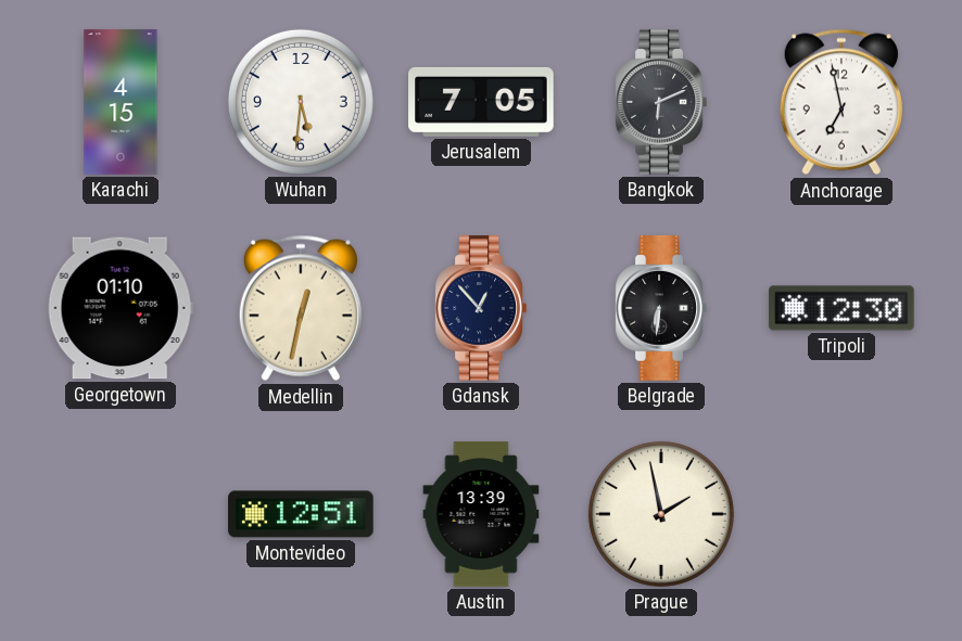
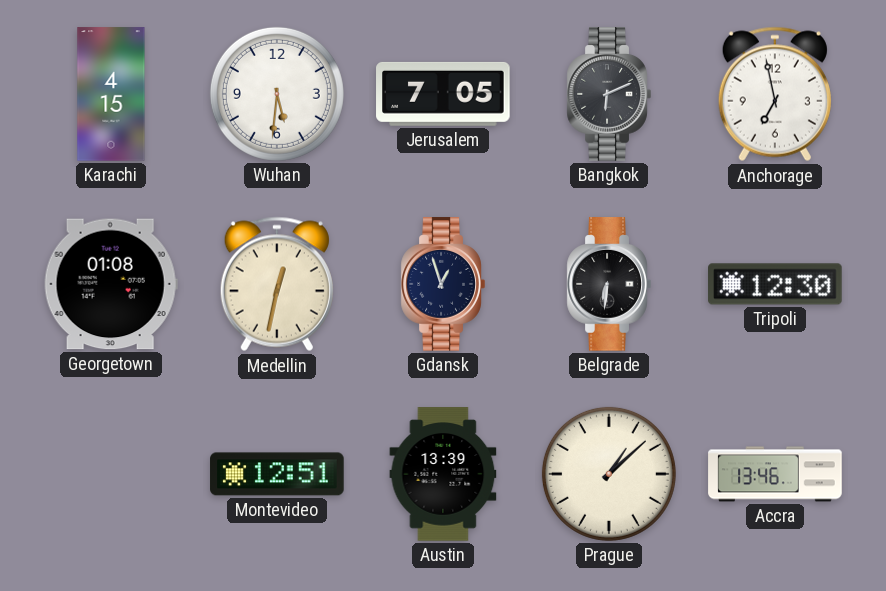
Georgetown: 01:10 -> 01:08
Gdansk: 12:53 -> 12:57
Prague: 1:58 -> 1:08
Accra: none -> 13:46
